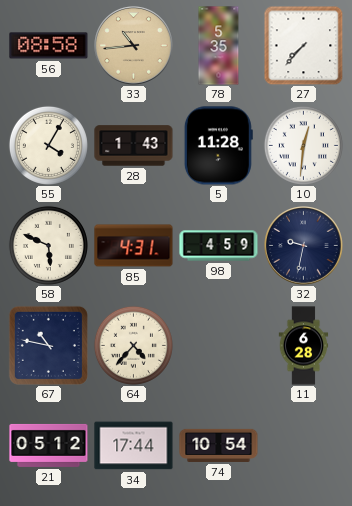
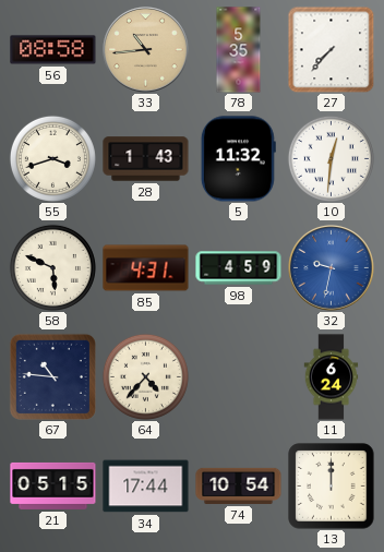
55: 4:05 -> 3:42
5: 11:28 -> 11:32
32 dial: navy -> blue
67: 10:47 -> 10:46
11: 6:28 -> 6:24
21: 05:12 -> 05:15
13: none -> 12:00
